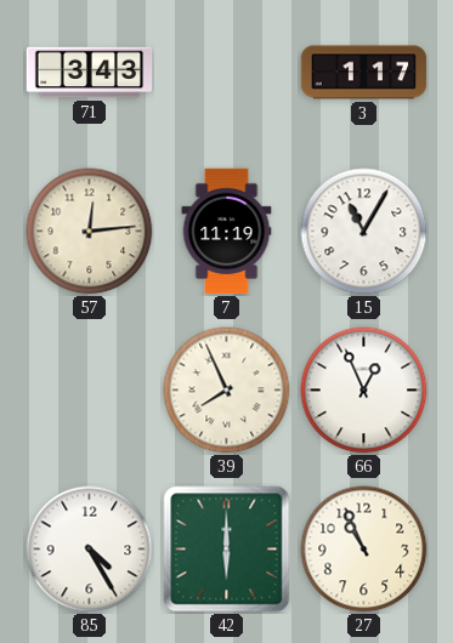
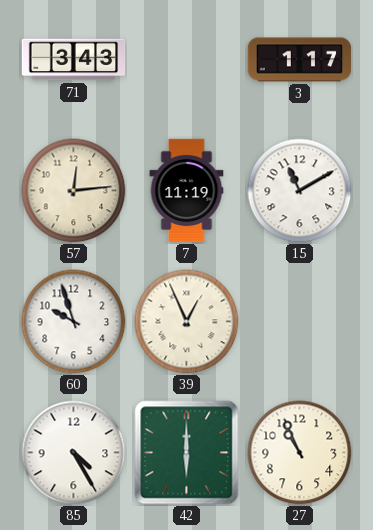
15: 11:05 -> 11:10
60: none -> 9:57
39: 7:56 -> 12:56
66: 12:56 -> none
